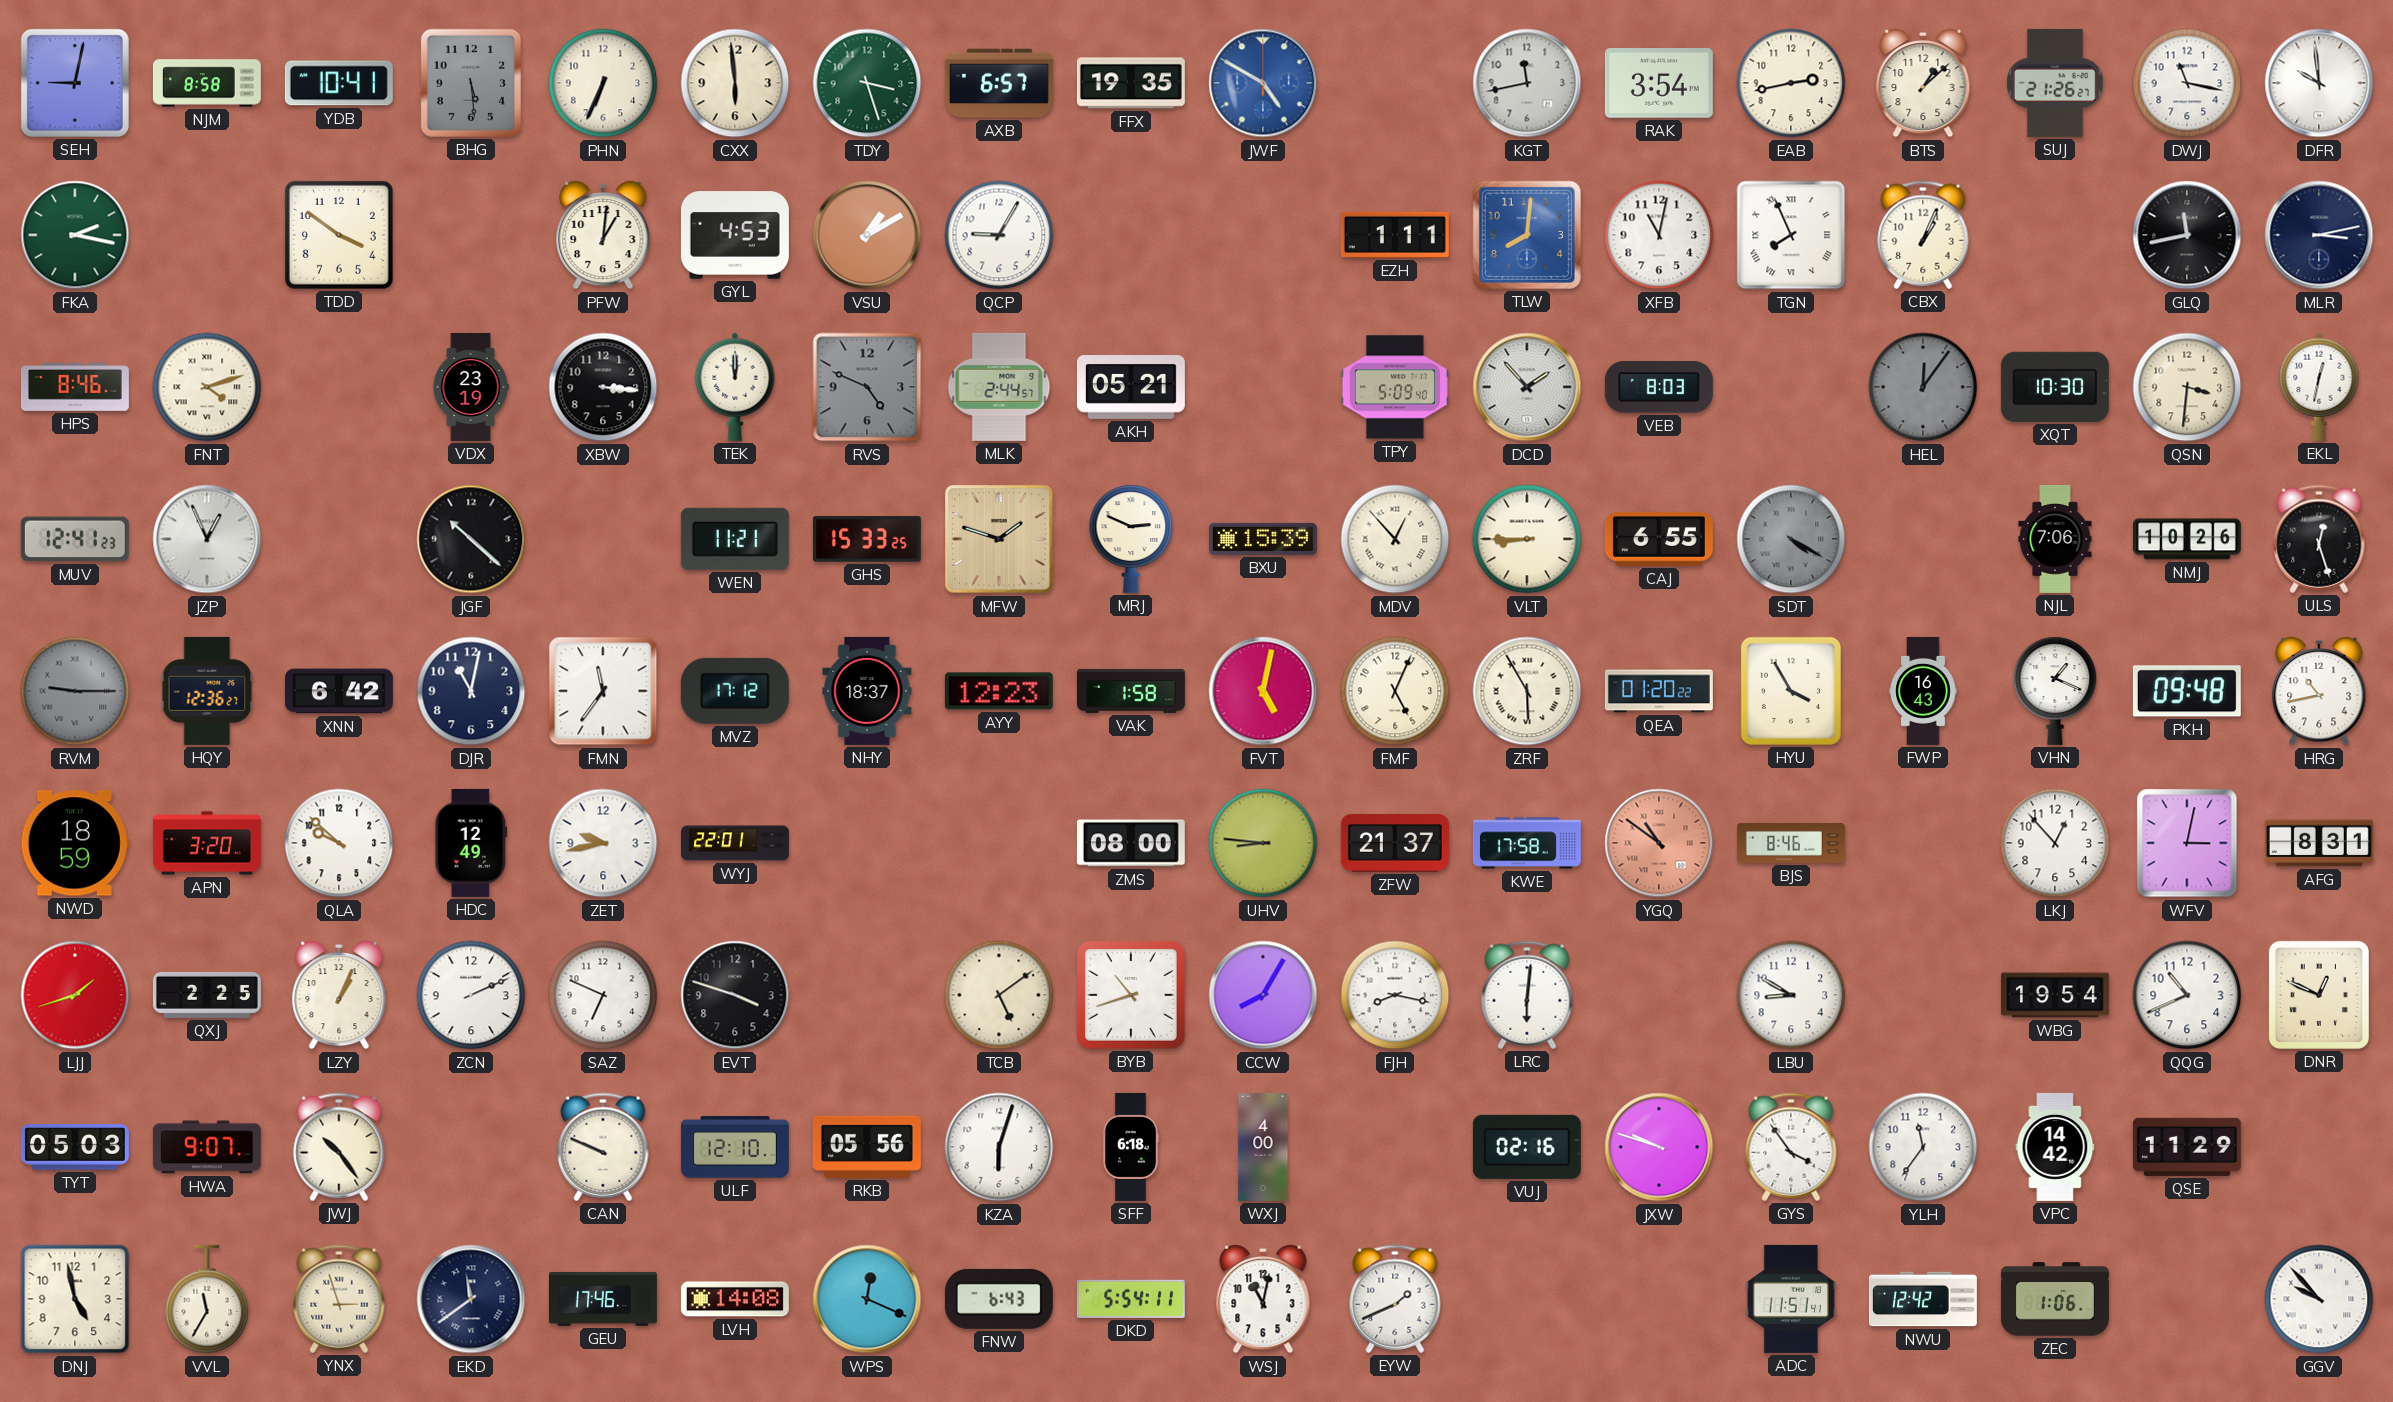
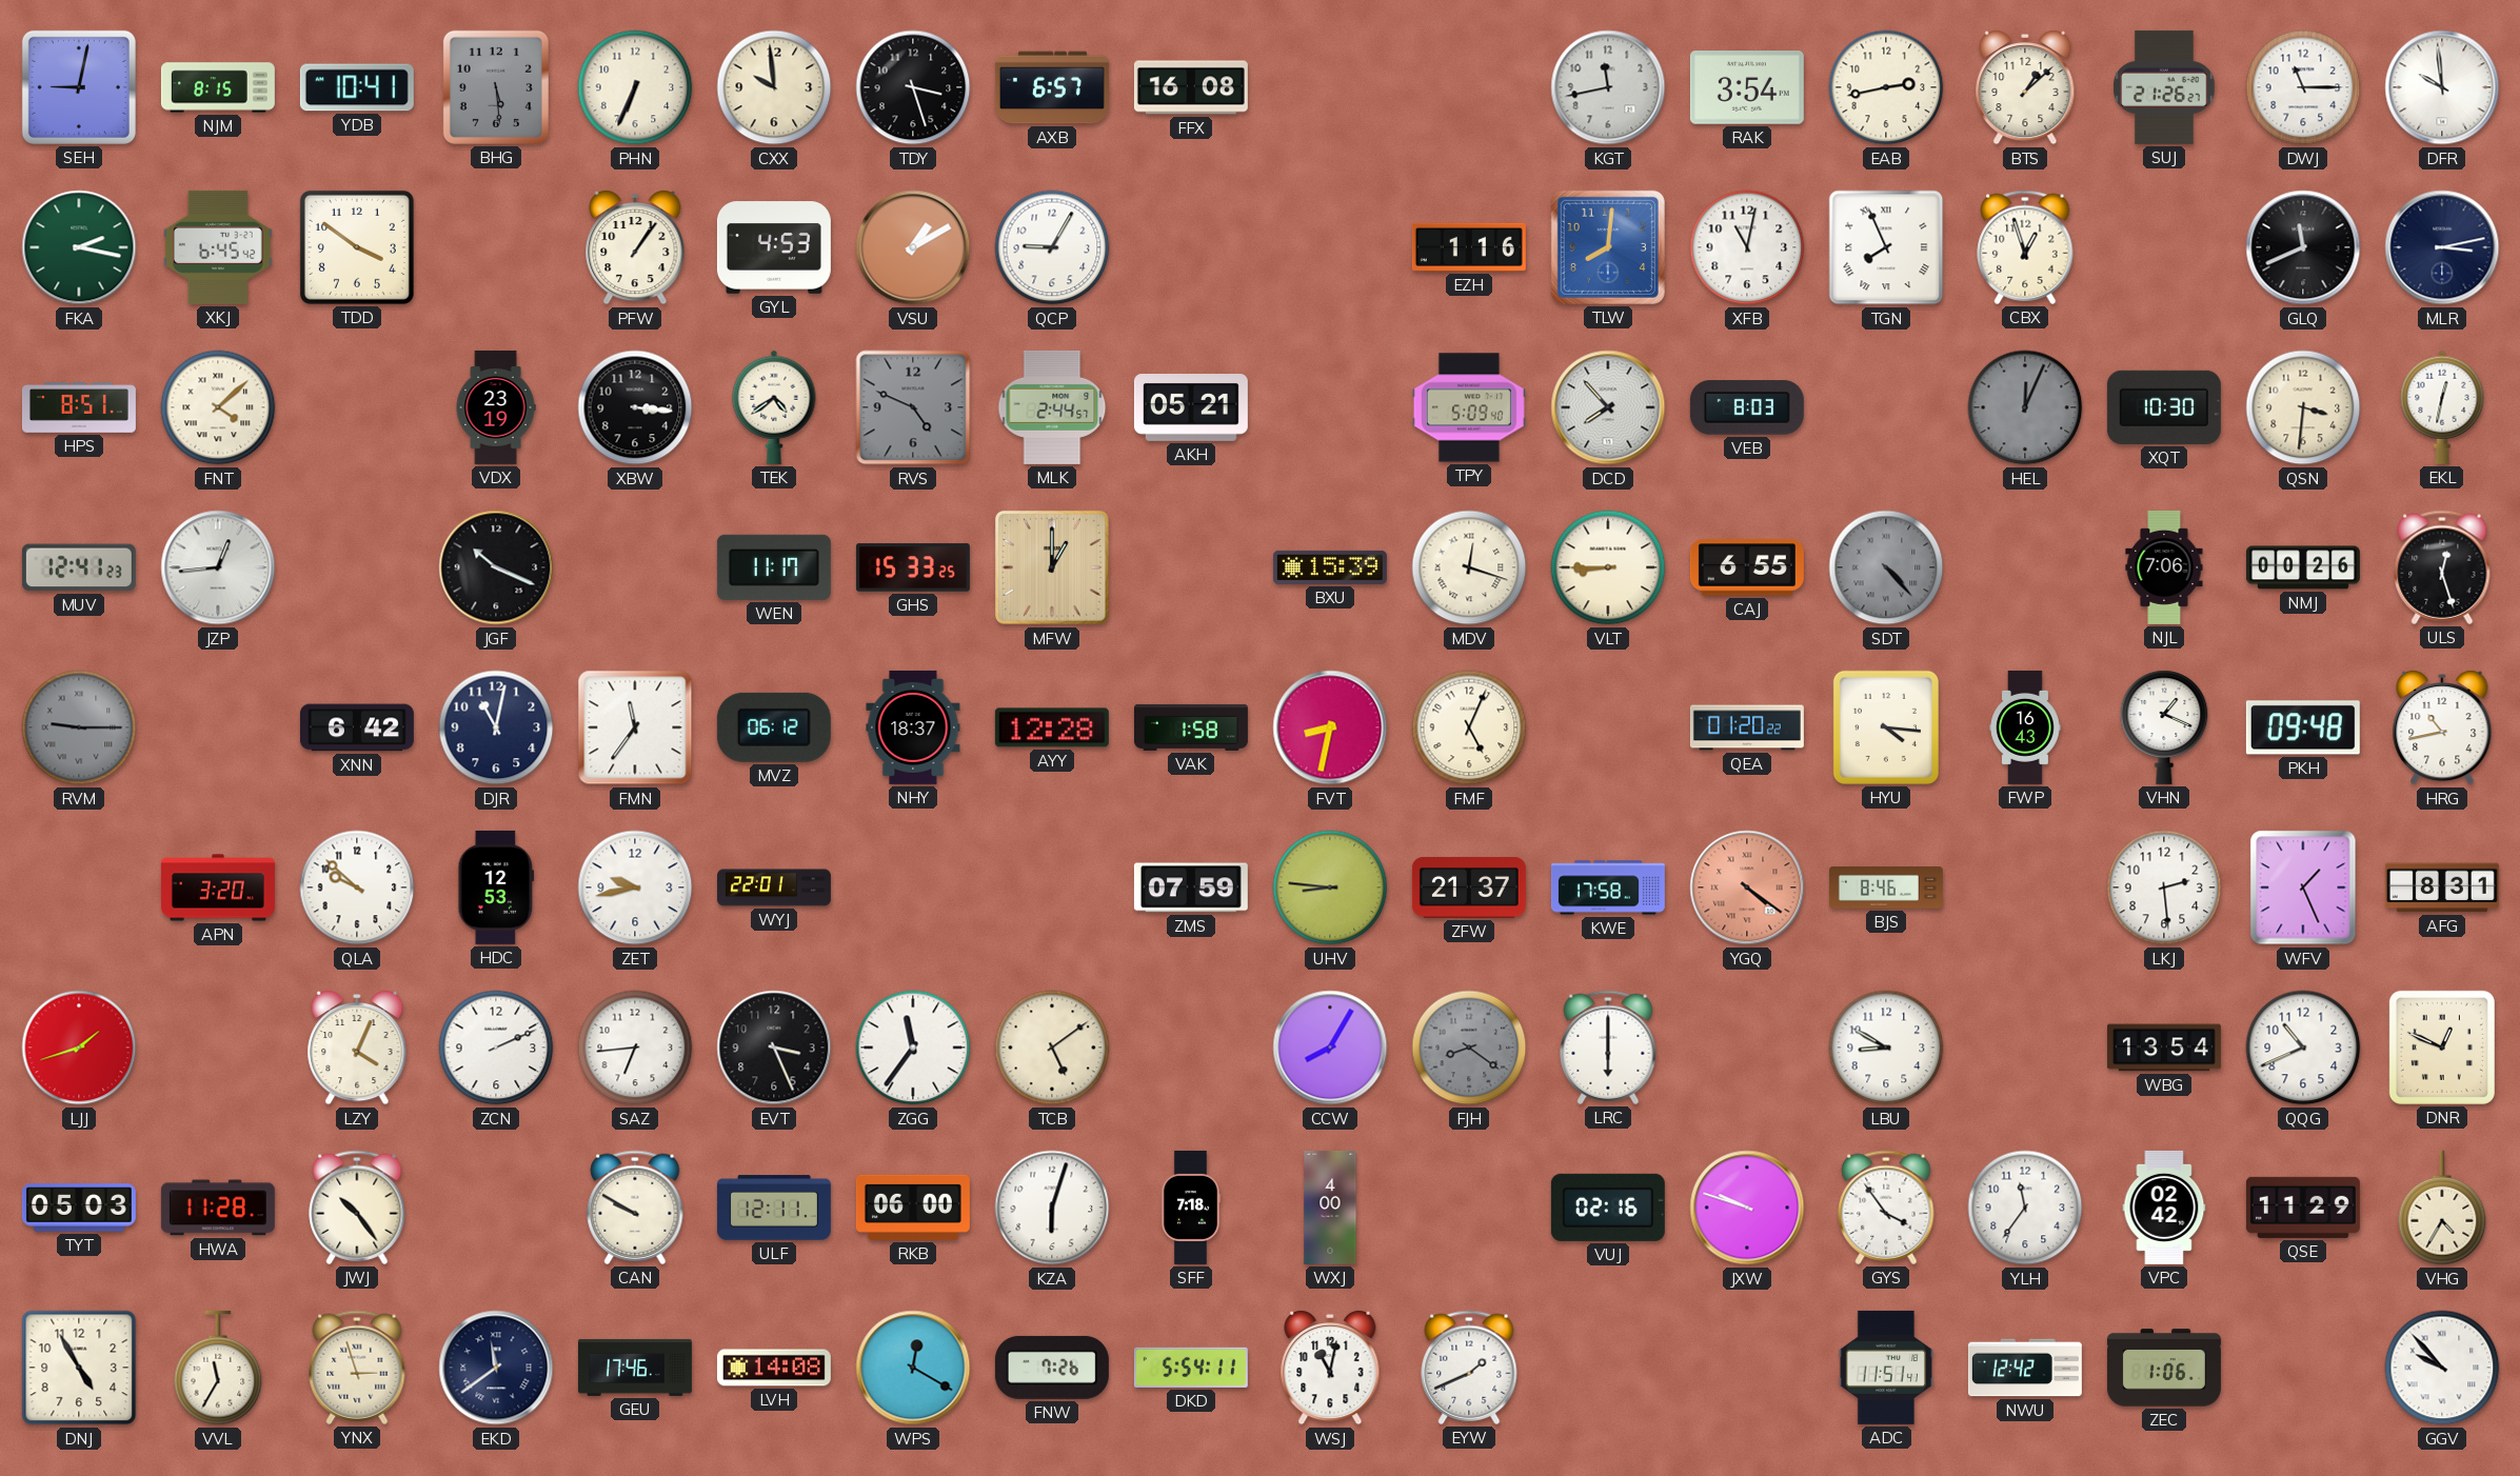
NJM: 8:58 -> 8:15
CXX: 5:59 -> 9:59
TDY dial: green -> black
FFX: 19:35 -> 16:08
JWF: 4:50 -> none
DWJ: 11:17 -> 11:15
XKJ: none -> 6:45
PFW: 1:01 -> 1:06
EZH: 1:11 -> 1:16
CBX: 1:04 -> 12:57
GLQ: 11:43 -> 11:41
HPS: 8:46 -> 8:51
FNT: 4:12 -> 4:08
TEK: 12:00 -> 4:39
DCD: 1:53 -> 7:53
HEL: 12:06 -> 12:04
JZP: 12:56 -> 12:44
JGF: 10:22 -> 10:19
WEN: 11:21 -> 11:17
MFW: 1:48 -> 1:00
MRJ: 2:49 -> none
MDV: 12:53 -> 12:18
SDT: 4:20 -> 4:23
NMJ: 10:26 -> 00:26
HQY: 12:36 -> none
MVZ: 17:12 -> 06:12
AYY: 12:23 -> 12:28
FVT: 5:02 -> 8:32
ZRF: 5:55 -> none
HYU: 3:55 -> 4:16
NWD: 18:59 -> none
HDC: 12:49 -> 12:53
ZMS: 08:00 -> 07:59
YGQ: 10:51 -> 4:21
LKJ: 12:53 -> 2:29
WFV: 3:02 -> 1:26
QXJ: 2:25 -> none
LZY: 1:04 -> 4:04
SAZ: 6:49 -> 6:44
EVT: 3:48 -> 3:26
ZGG: none -> 11:36
BYB: 10:42 -> none
FJH: 8:17 -> 8:21
FJH dial: white -> grey
LRC: 6:01 -> 6:00
WBG: 19:54 -> 13:54
HWA: 9:07 -> 11:28
CAN: 9:49 -> 9:50
ULF: 12:10 -> 12:11
RKB: 05:56 -> 06:00
SFF: 6:18 -> 7:18
VPC: 14:42 -> 02:42
VHG: none -> 4:35
DNJ: 4:58 -> 4:55
WPS: 12:19 -> 12:20
FNW: 6:43 -> 7:26
